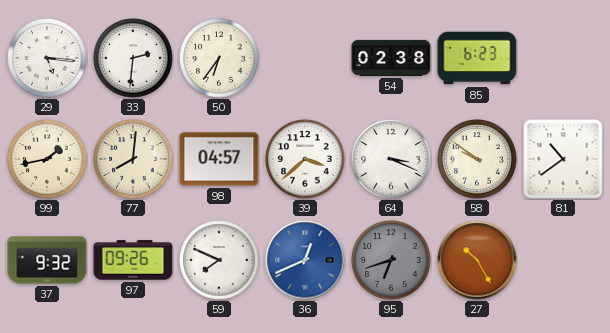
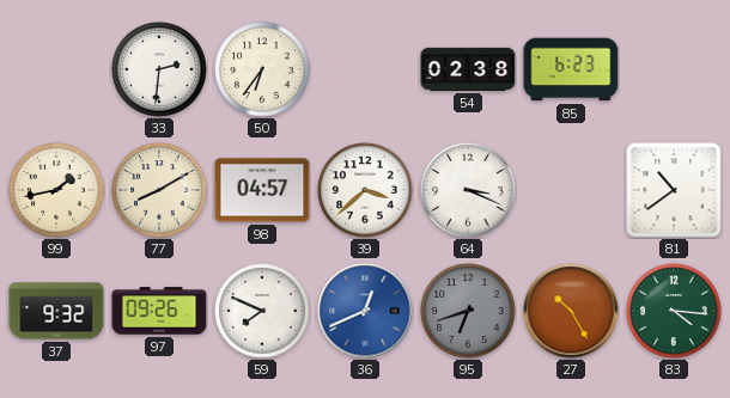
29: 5:16 -> none
77: 8:01 -> 8:10
58: 9:51 -> none
83: none -> 4:16
